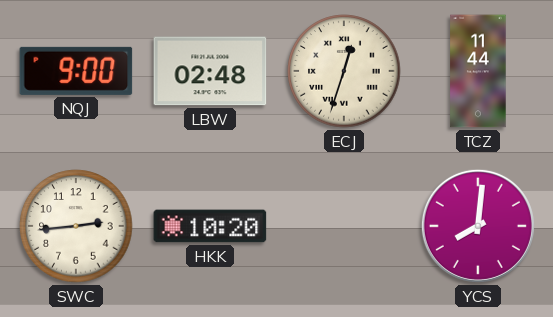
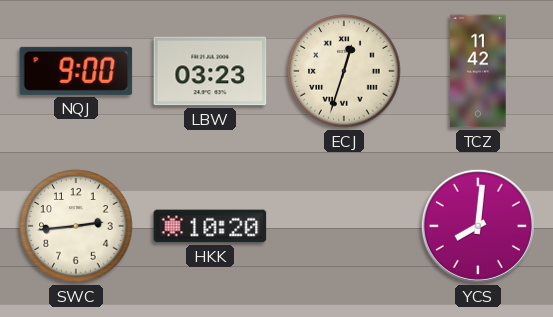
LBW: 02:48 -> 03:23
TCZ: 11:44 -> 11:42
